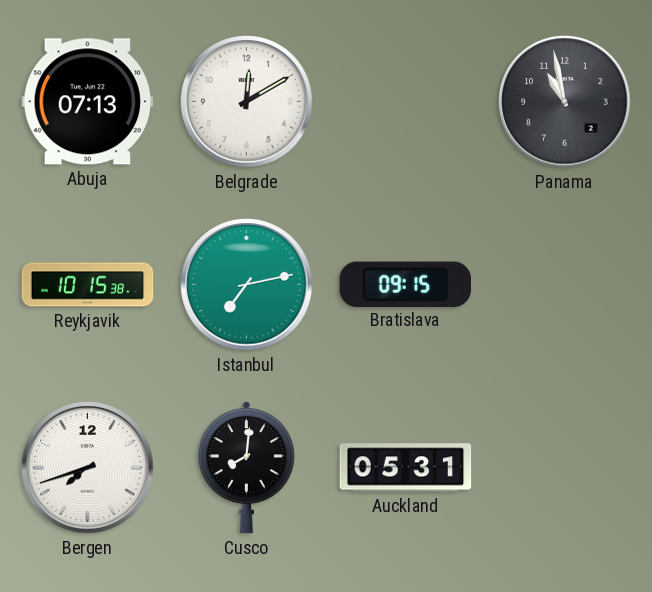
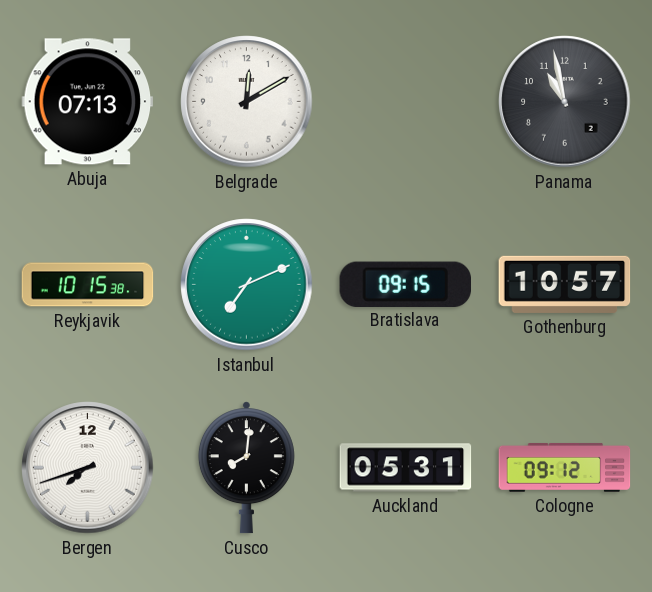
Istanbul: 7:13 -> 7:11
Gothenburg: none -> 10:57
Cologne: none -> 09:12
